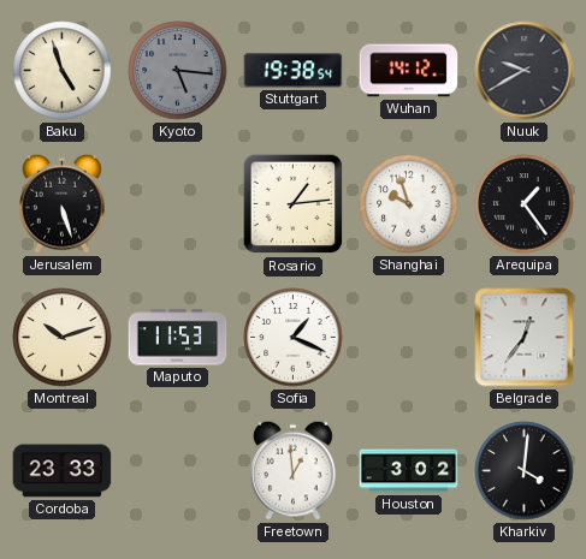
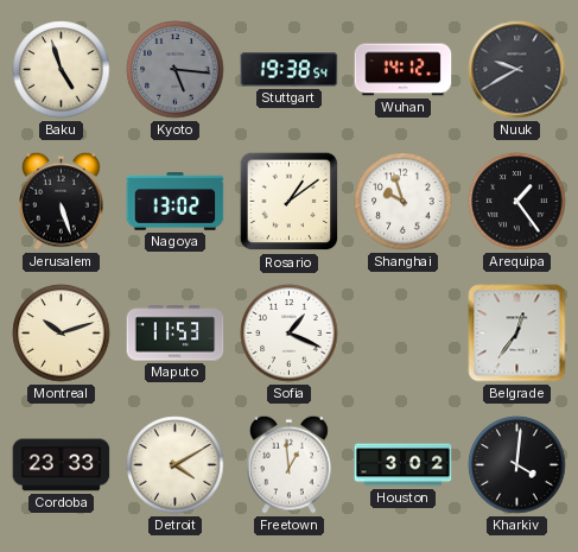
Nagoya: none -> 13:02
Rosario: 1:14 -> 1:09
Detroit: none -> 4:10
